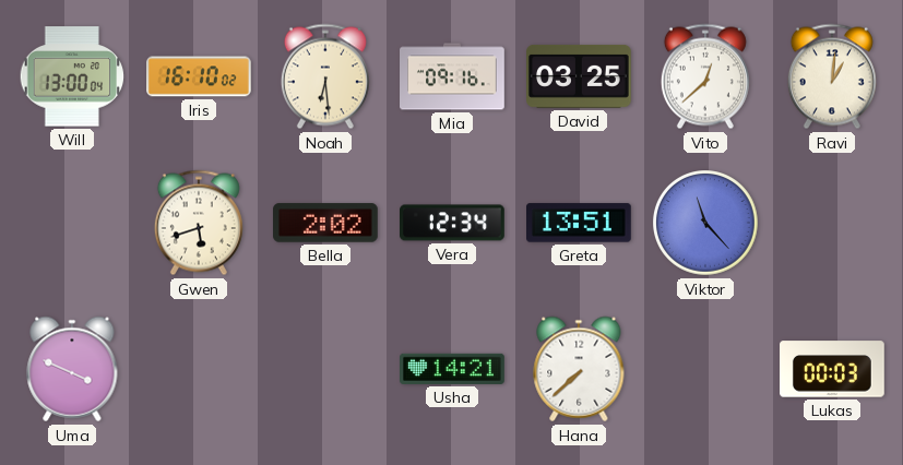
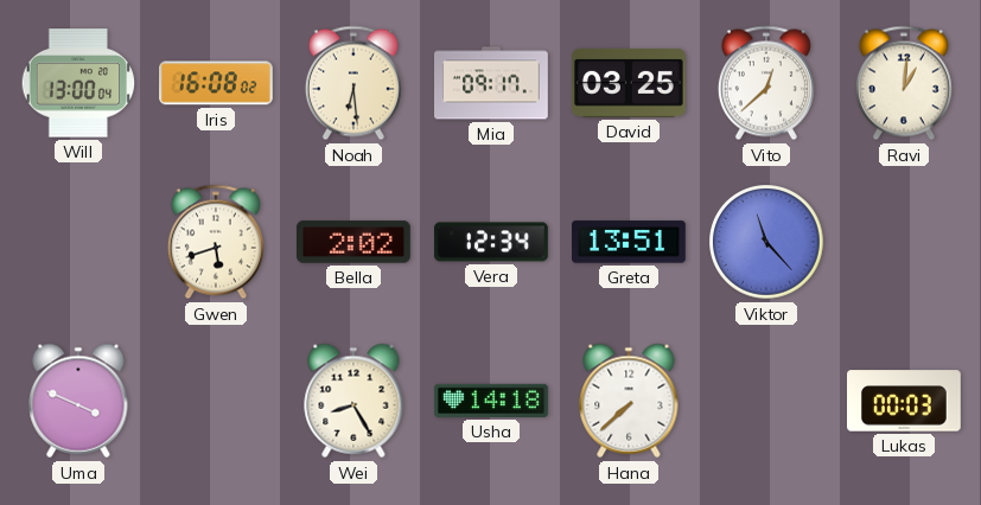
Iris: 16:10 -> 16:08
Mia: 09:16 -> 09:17
Wei: none -> 8:25
Usha: 14:21 -> 14:18
